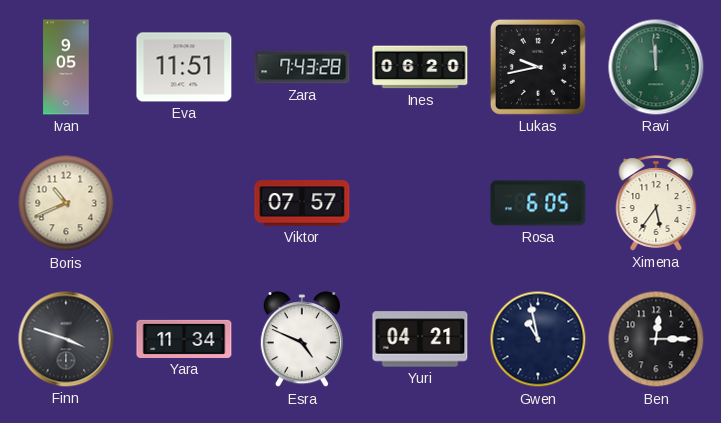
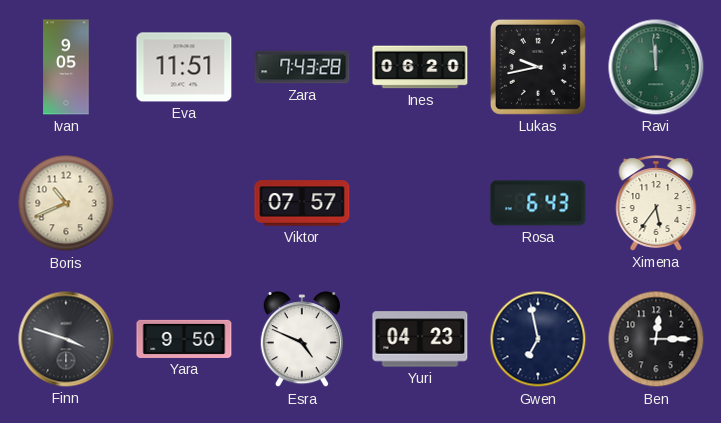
Rosa: 6:05 -> 6:43
Yara: 11:34 -> 9:50
Yuri: 04:21 -> 04:23
Gwen: 10:58 -> 6:58
